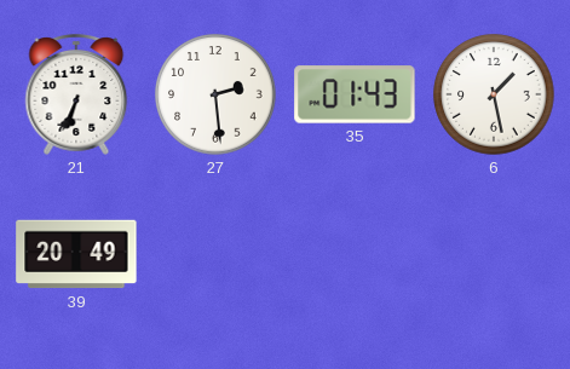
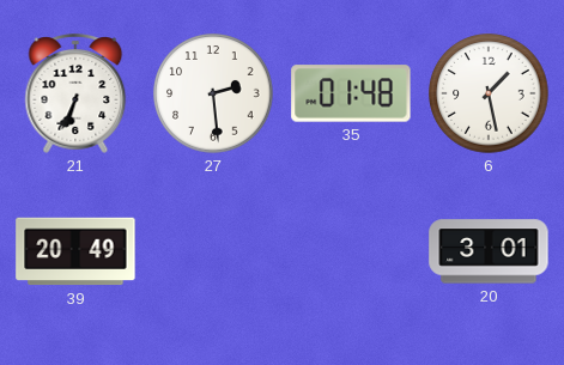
35: 01:43 -> 01:48
20: none -> 3:01
